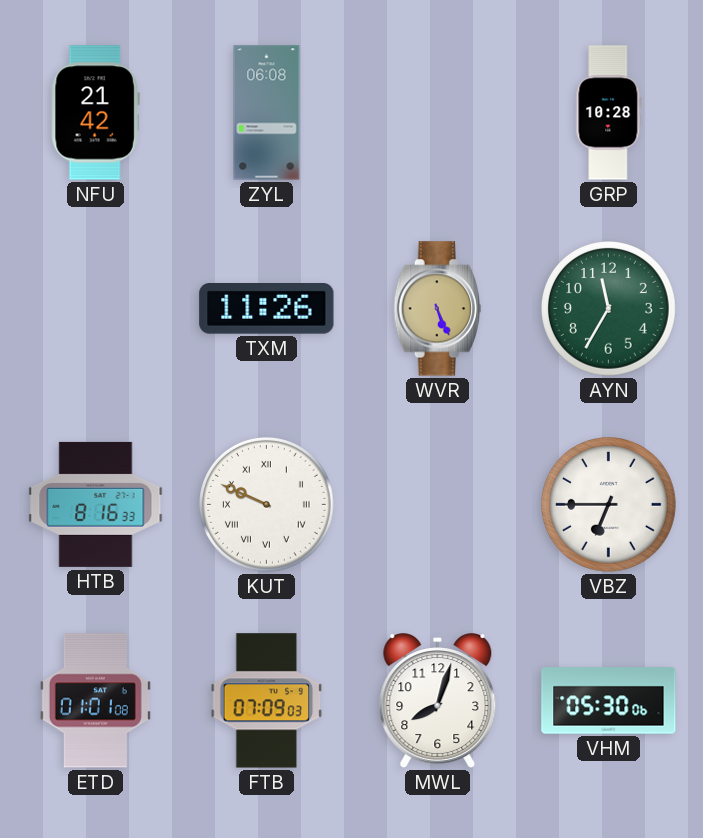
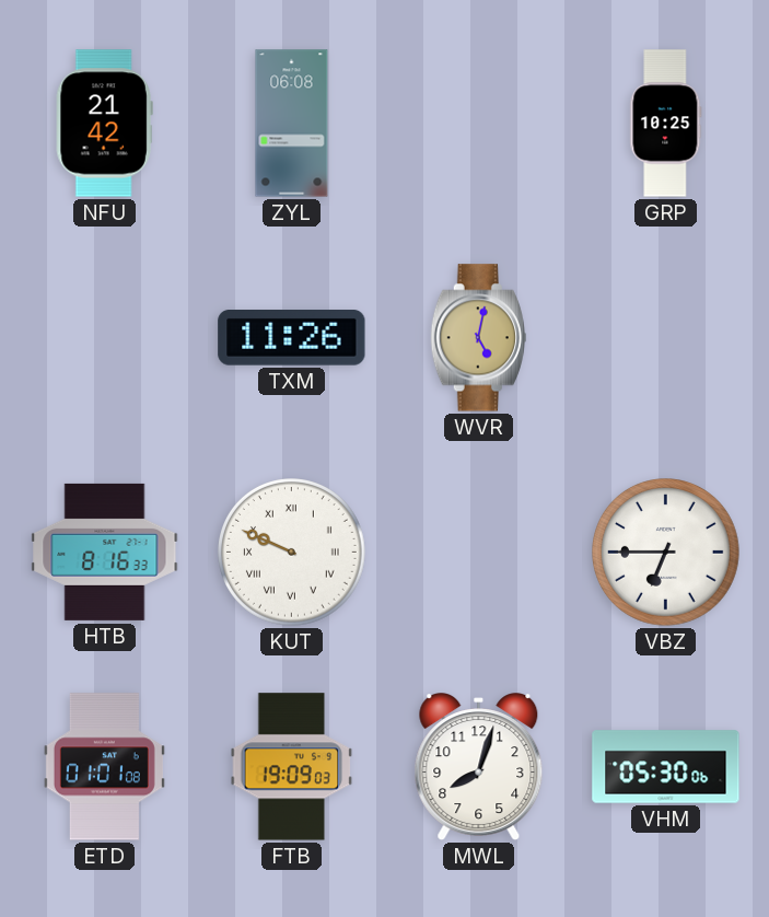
GRP: 10:28 -> 10:25
WVR: 5:26 -> 5:02
AYN: 11:35 -> none
FTB: 07:09 -> 19:09
